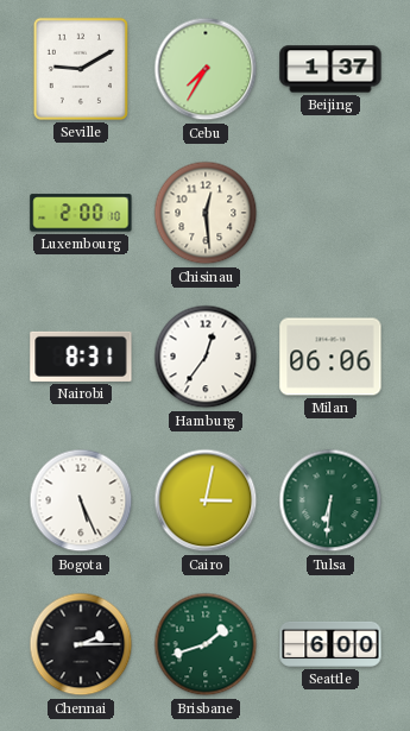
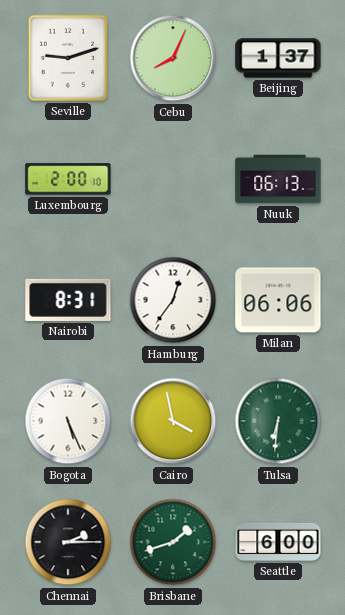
Seville: 9:10 -> 9:12
Cebu: 7:35 -> 8:04
Chisinau: 12:29 -> none
Nuuk: none -> 06:13
Cairo: 3:02 -> 3:58
